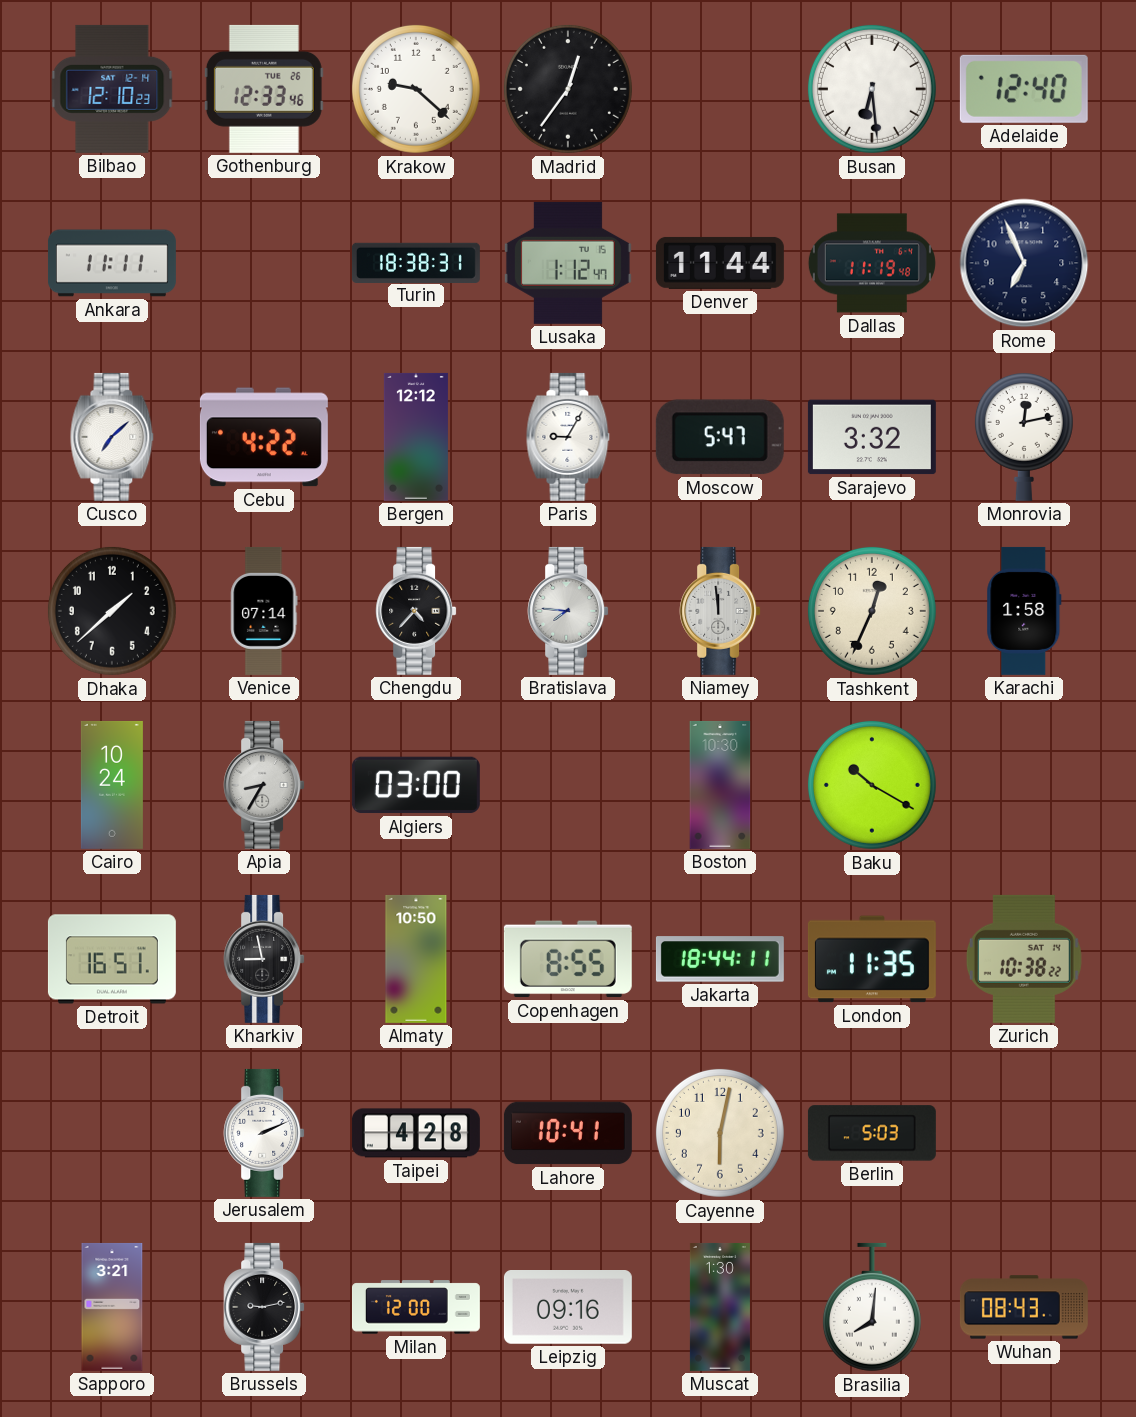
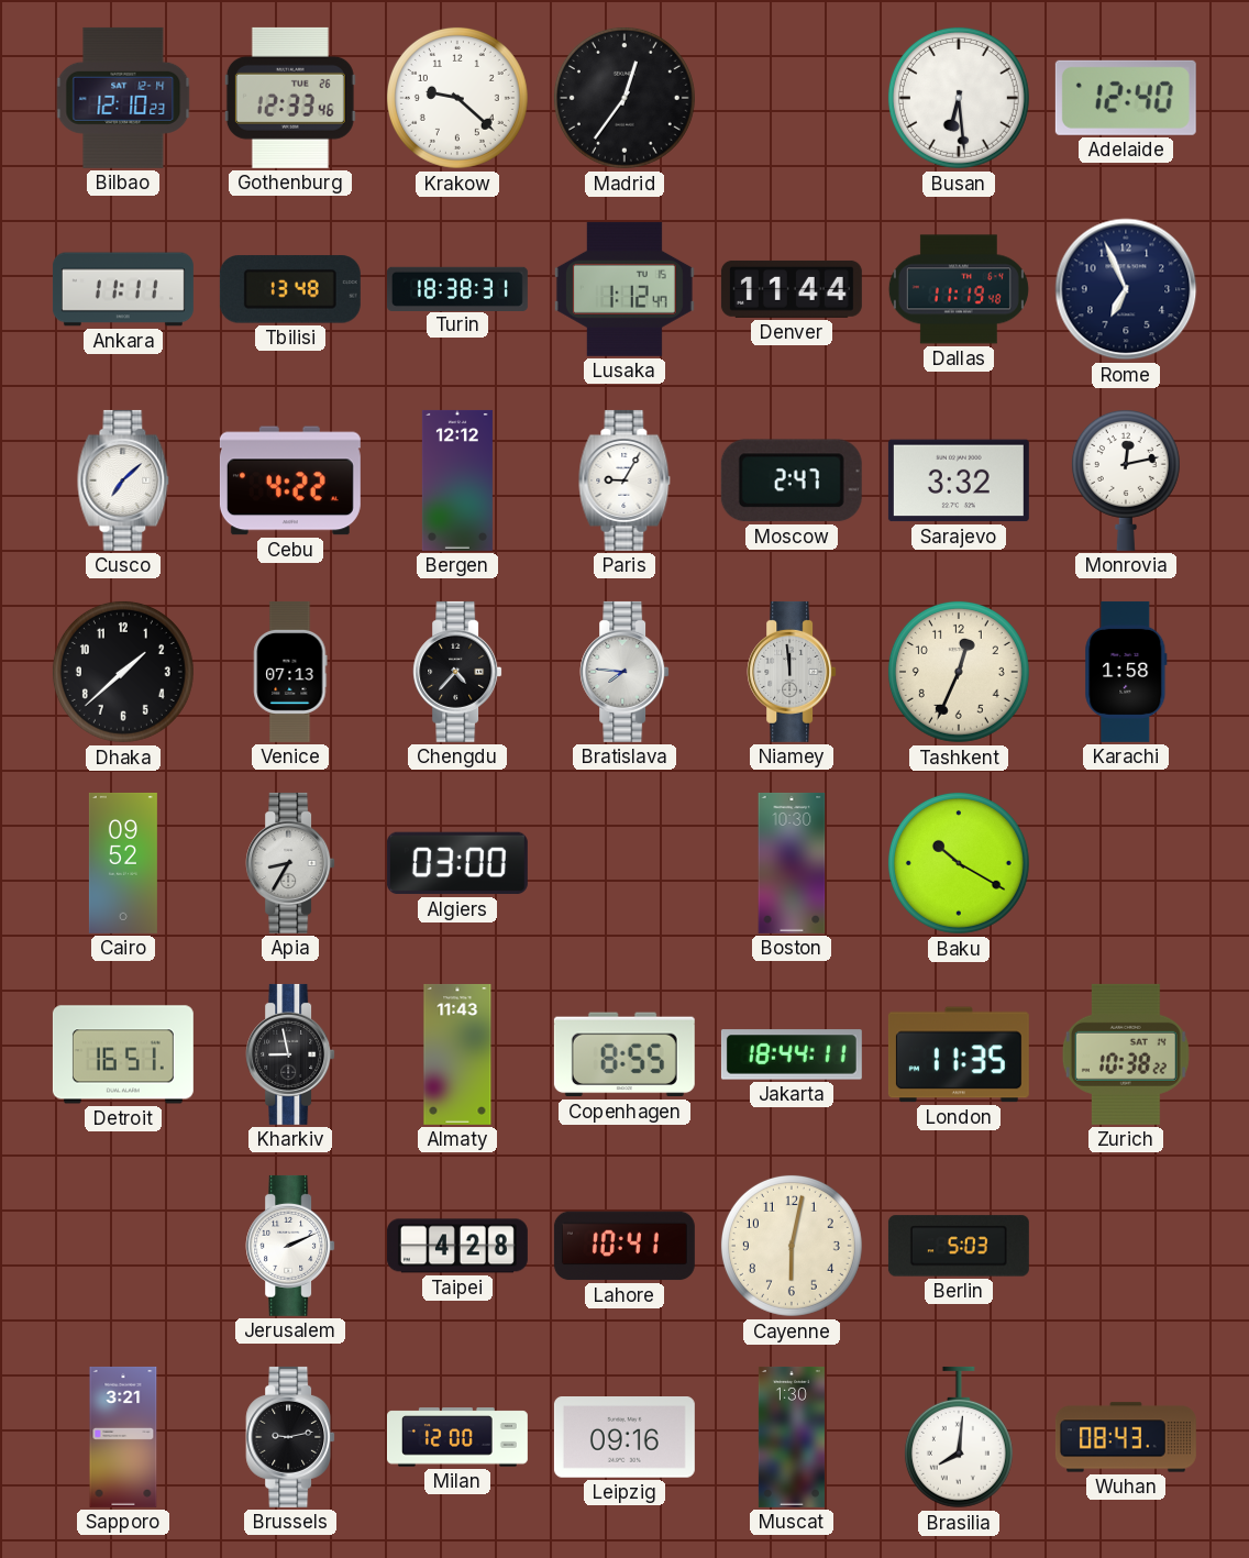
Tbilisi: none -> 13:48
Moscow: 5:47 -> 2:47
Venice: 07:14 -> 07:13
Cairo: 10:24 -> 09:52
Almaty: 10:50 -> 11:43
